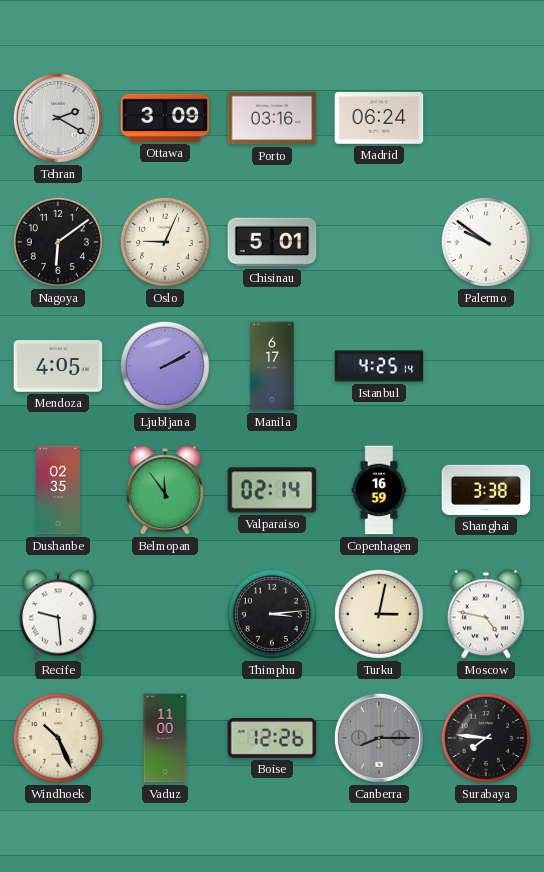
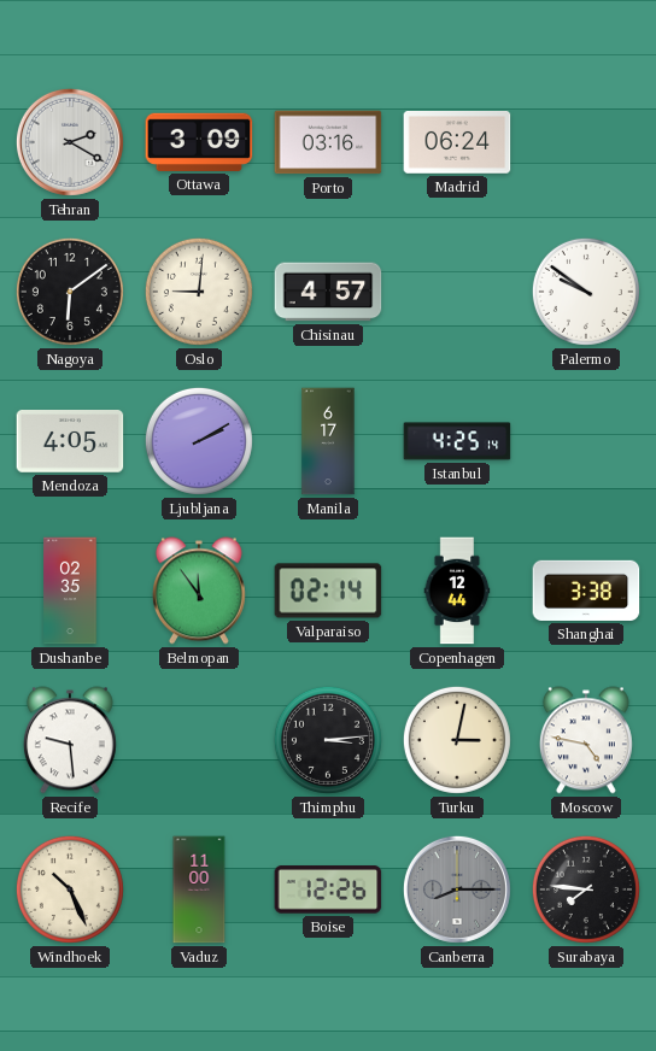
Oslo: 9:04 -> 9:01
Chisinau: 5:01 -> 4:57
Copenhagen: 16:59 -> 12:44
